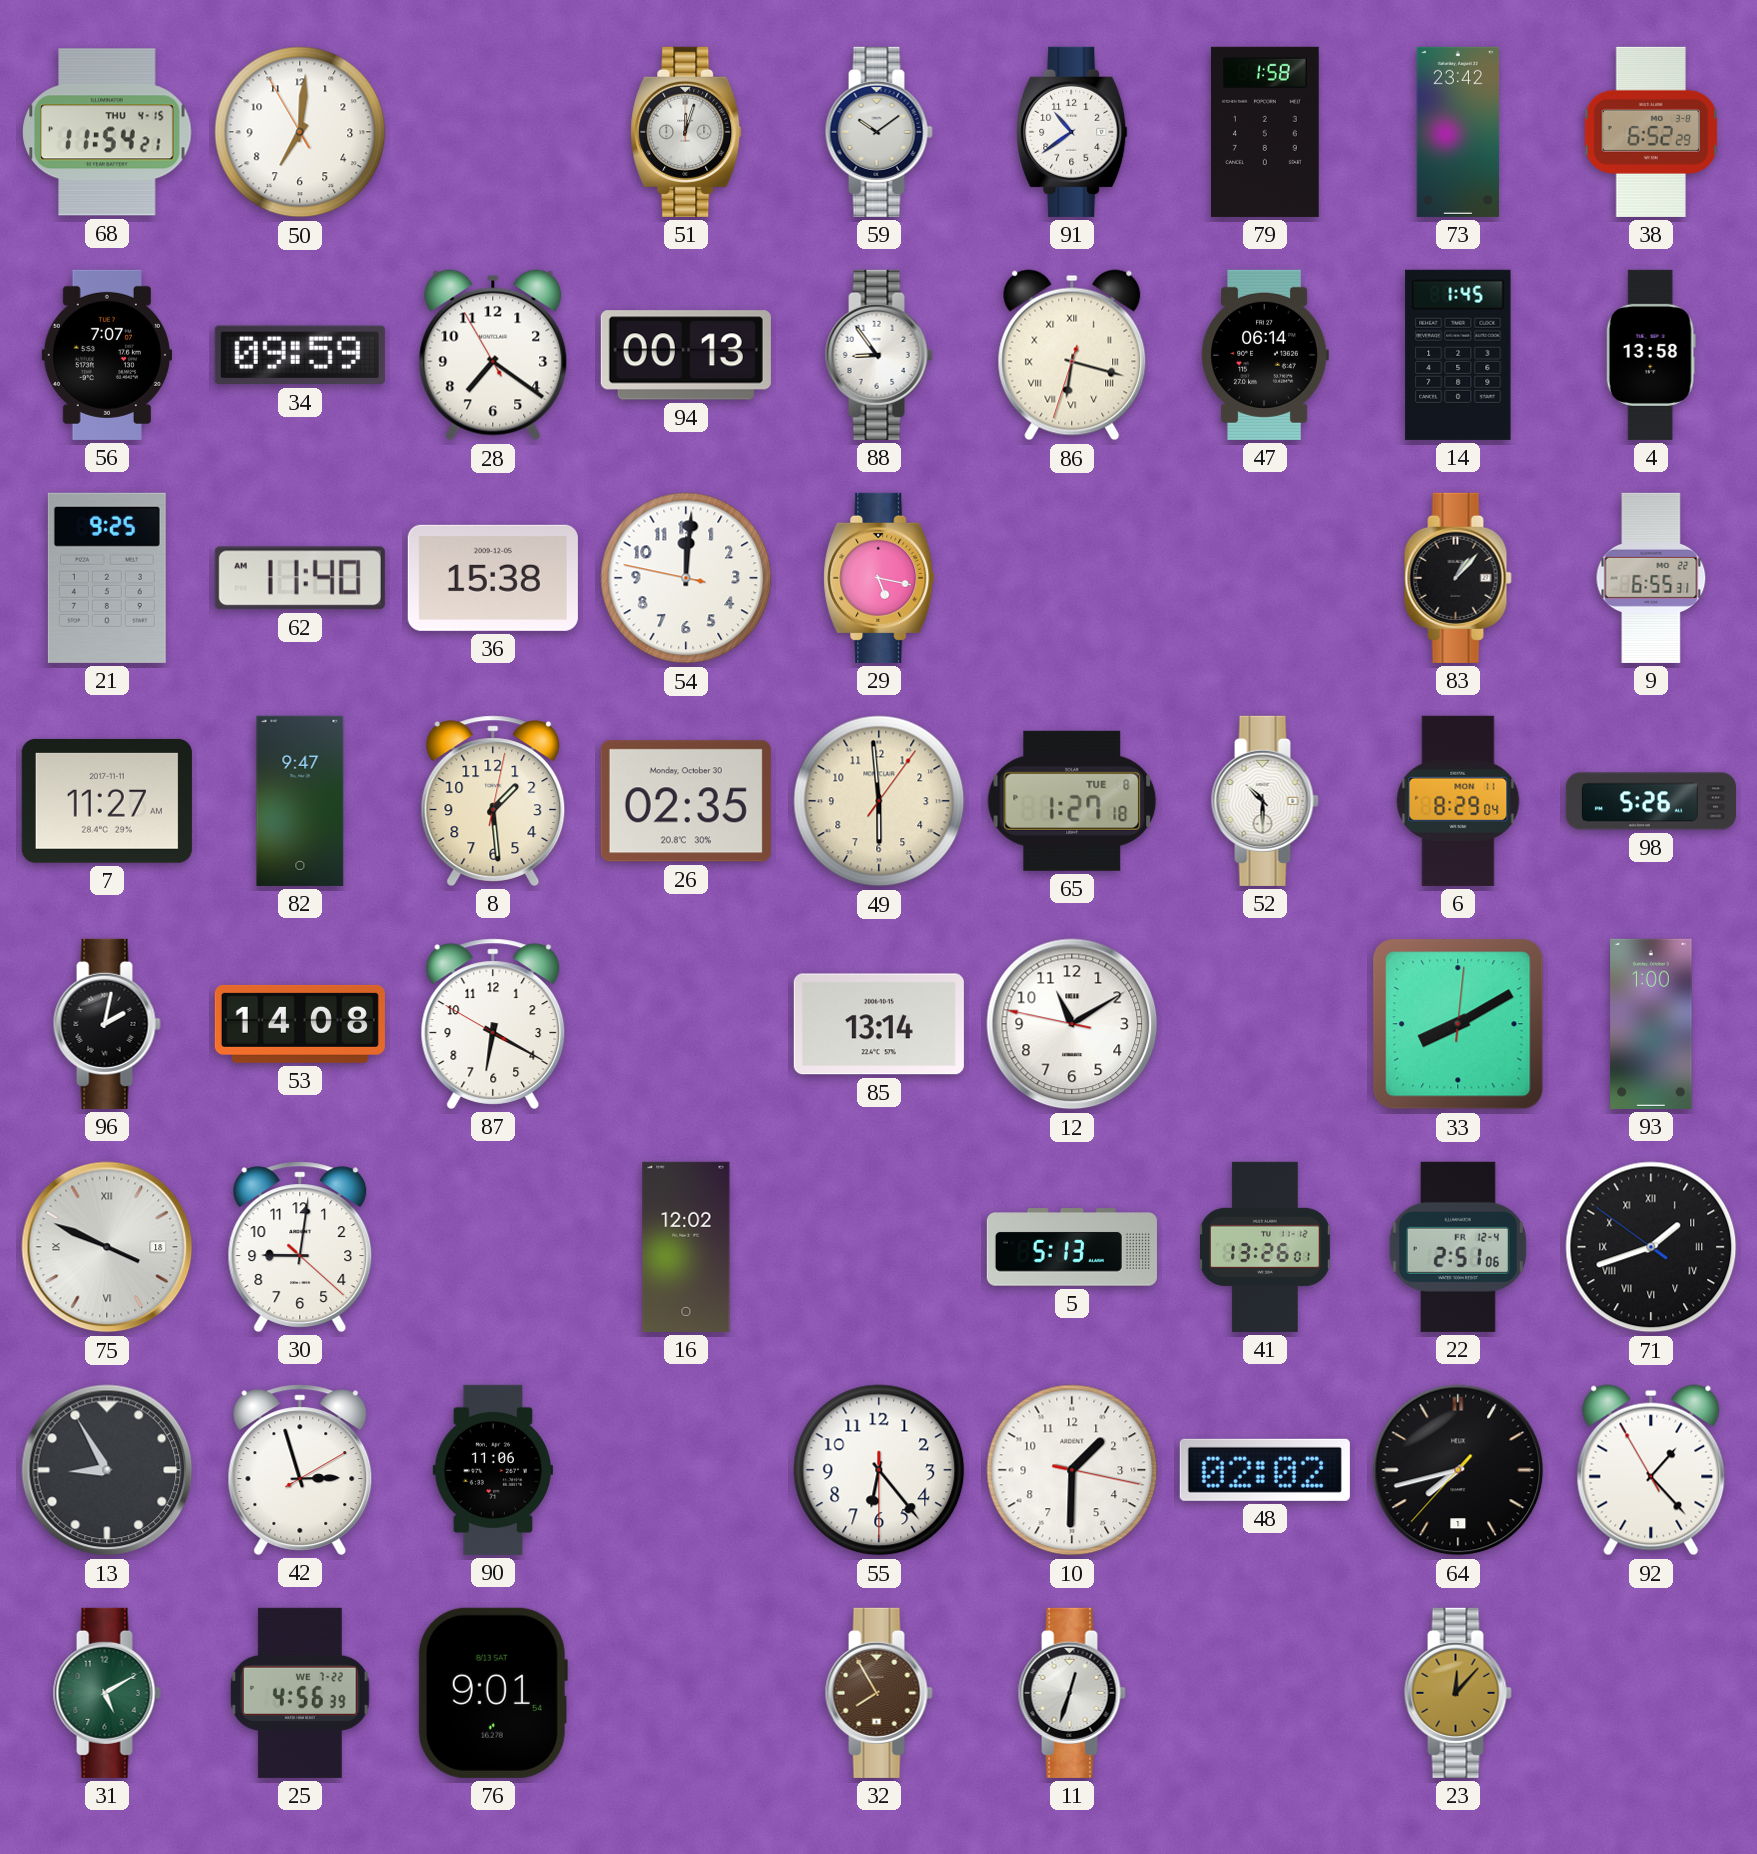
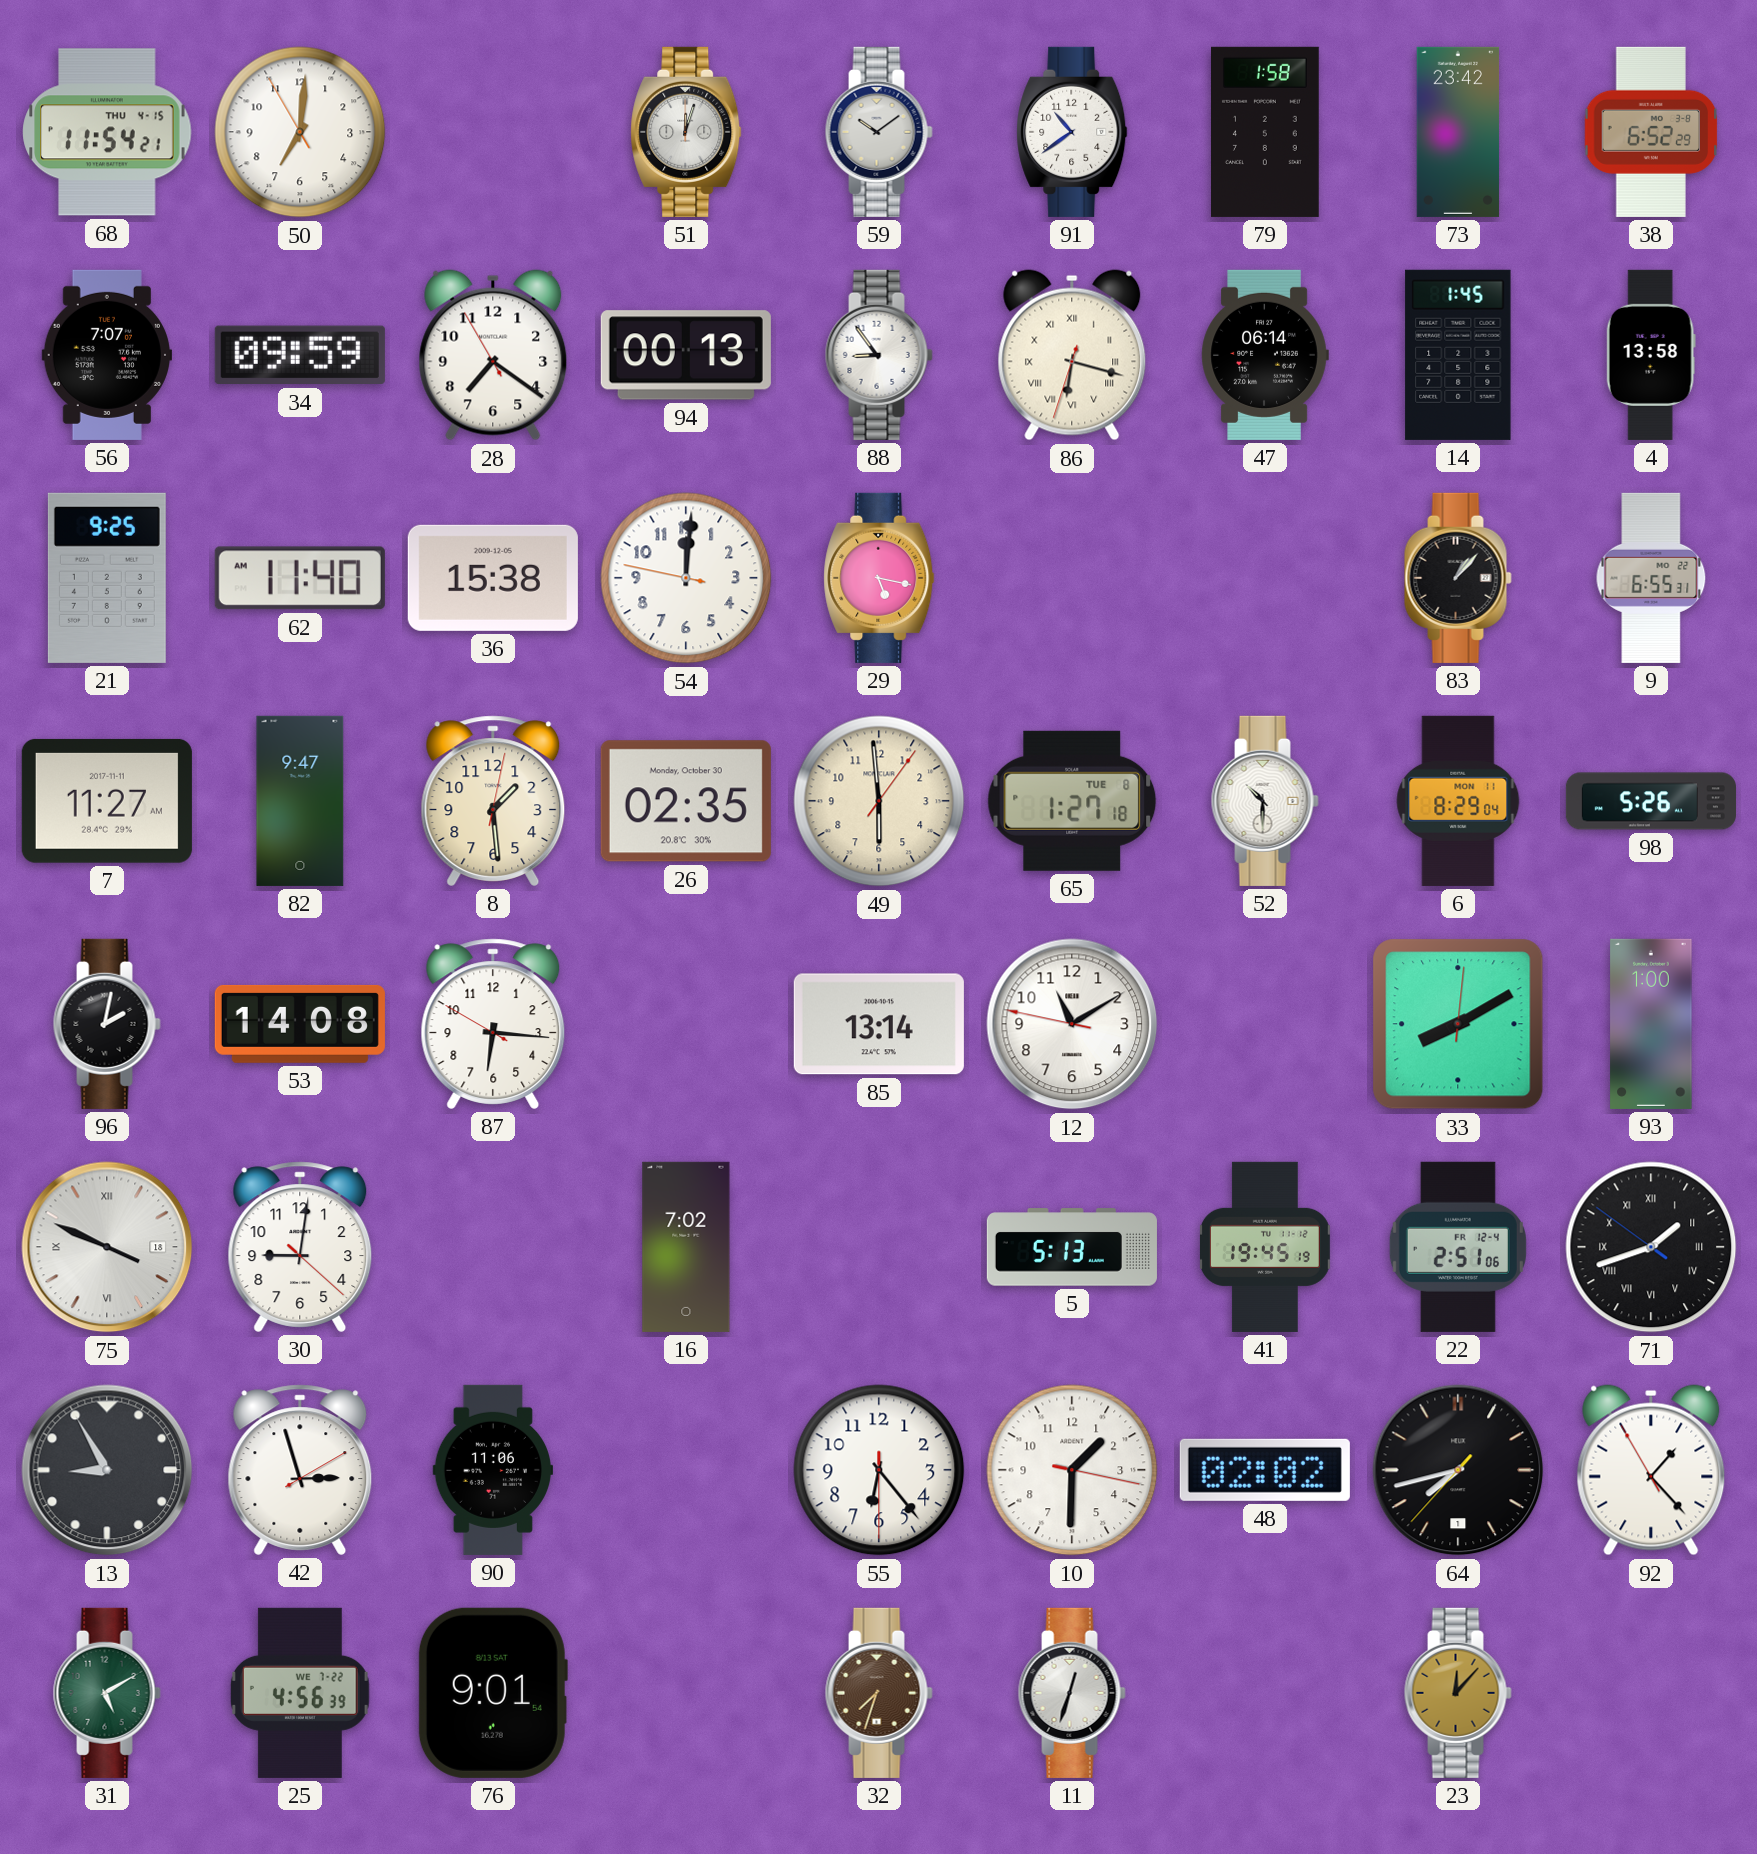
87: 6:19 -> 6:15
16: 12:02 -> 7:02
41: 13:26 -> 19:45
32: 7:55 -> 7:33
